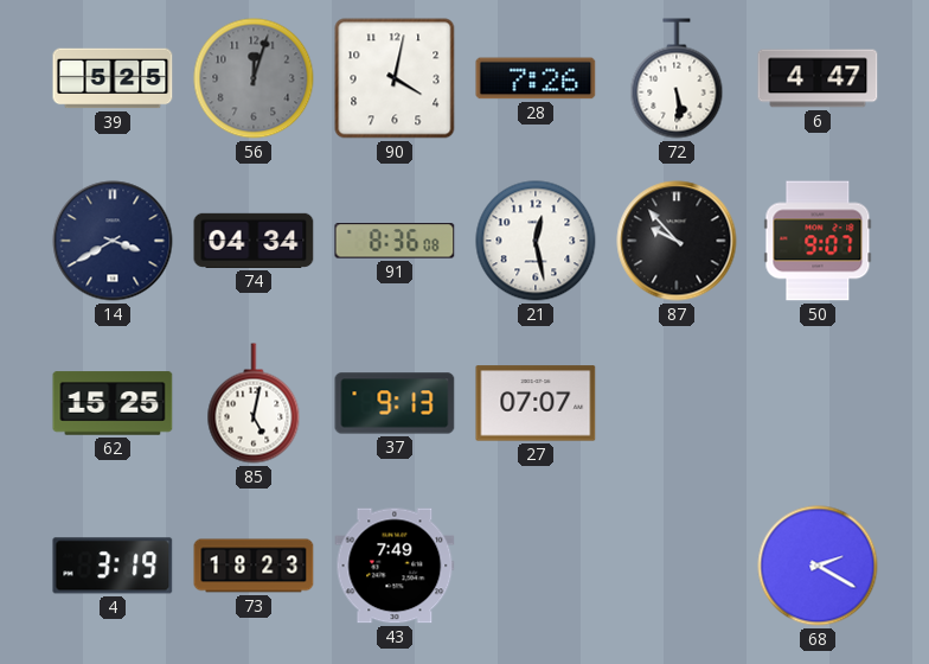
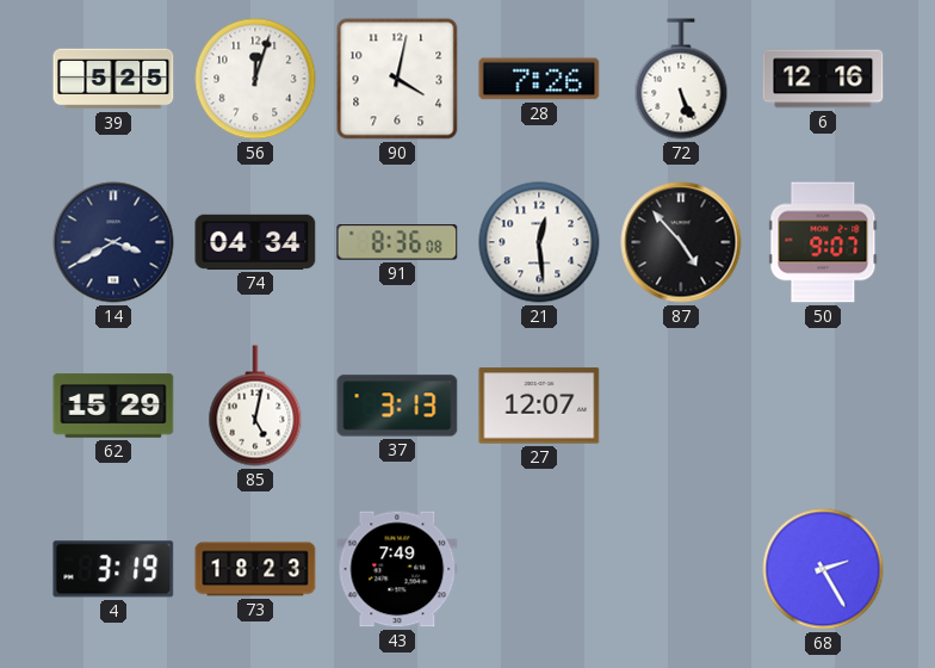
56 dial: grey -> white
72: 5:29 -> 5:26
6: 4:47 -> 12:16
21: 12:28 -> 12:29
87: 9:53 -> 4:53
62: 15:25 -> 15:29
37: 9:13 -> 3:13
27: 07:07 -> 12:07
68: 2:20 -> 2:25
